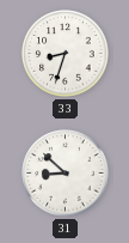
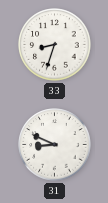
31: 8:52 -> 8:49
